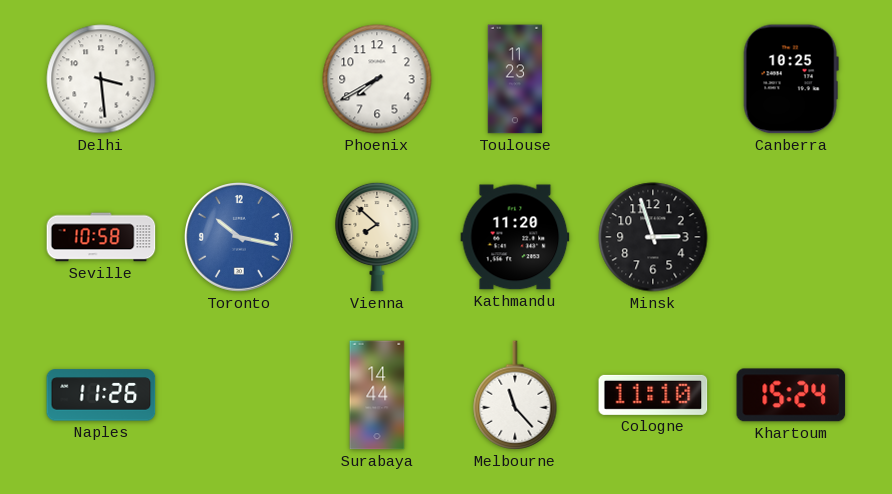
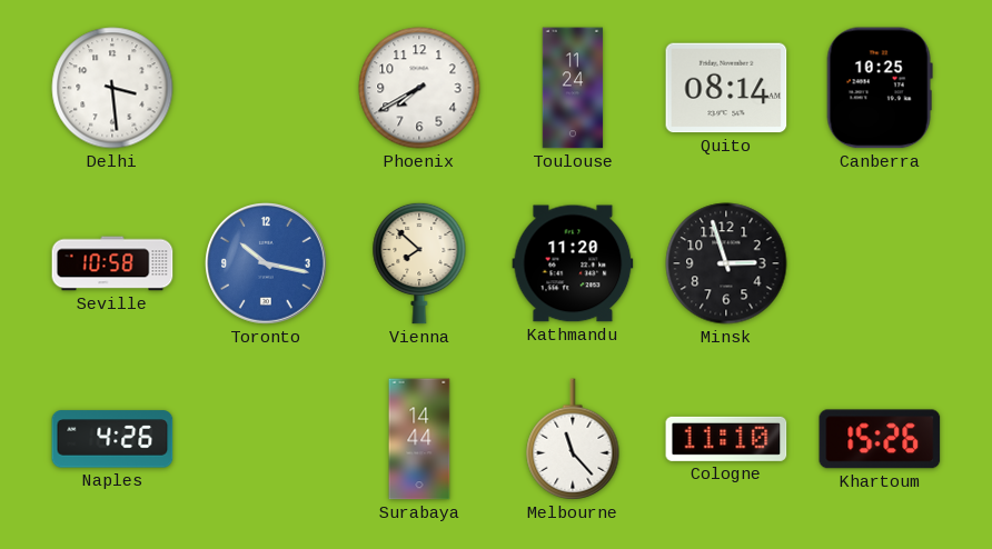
Toulouse: 11:23 -> 11:24
Quito: none -> 08:14
Naples: 11:26 -> 4:26
Khartoum: 15:24 -> 15:26
